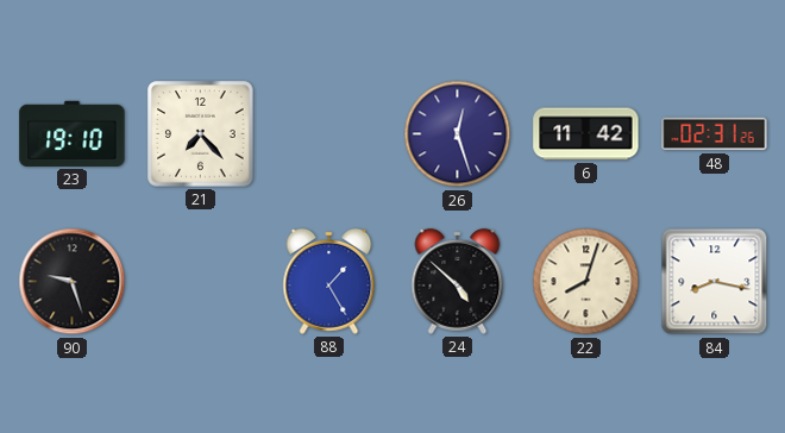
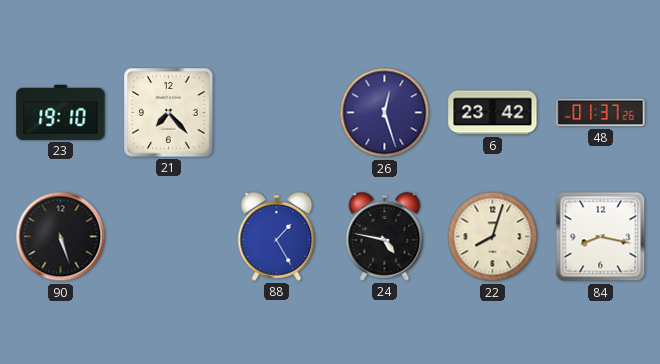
6: 11:42 -> 23:42
48: 02:31 -> 01:37
90: 9:27 -> 5:27
24: 4:52 -> 4:47
